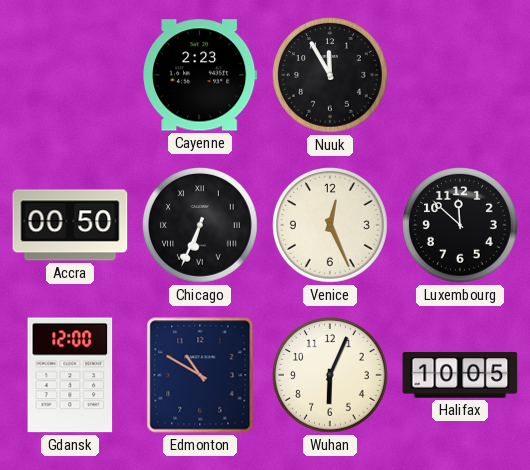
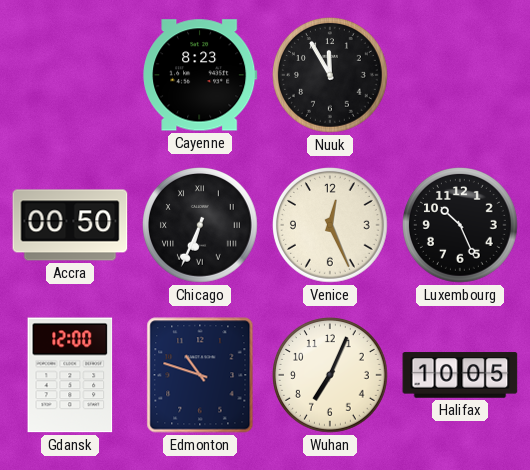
Cayenne: 2:23 -> 8:23
Luxembourg: 11:52 -> 10:26
Edmonton: 10:50 -> 10:48
Wuhan: 6:04 -> 7:04
